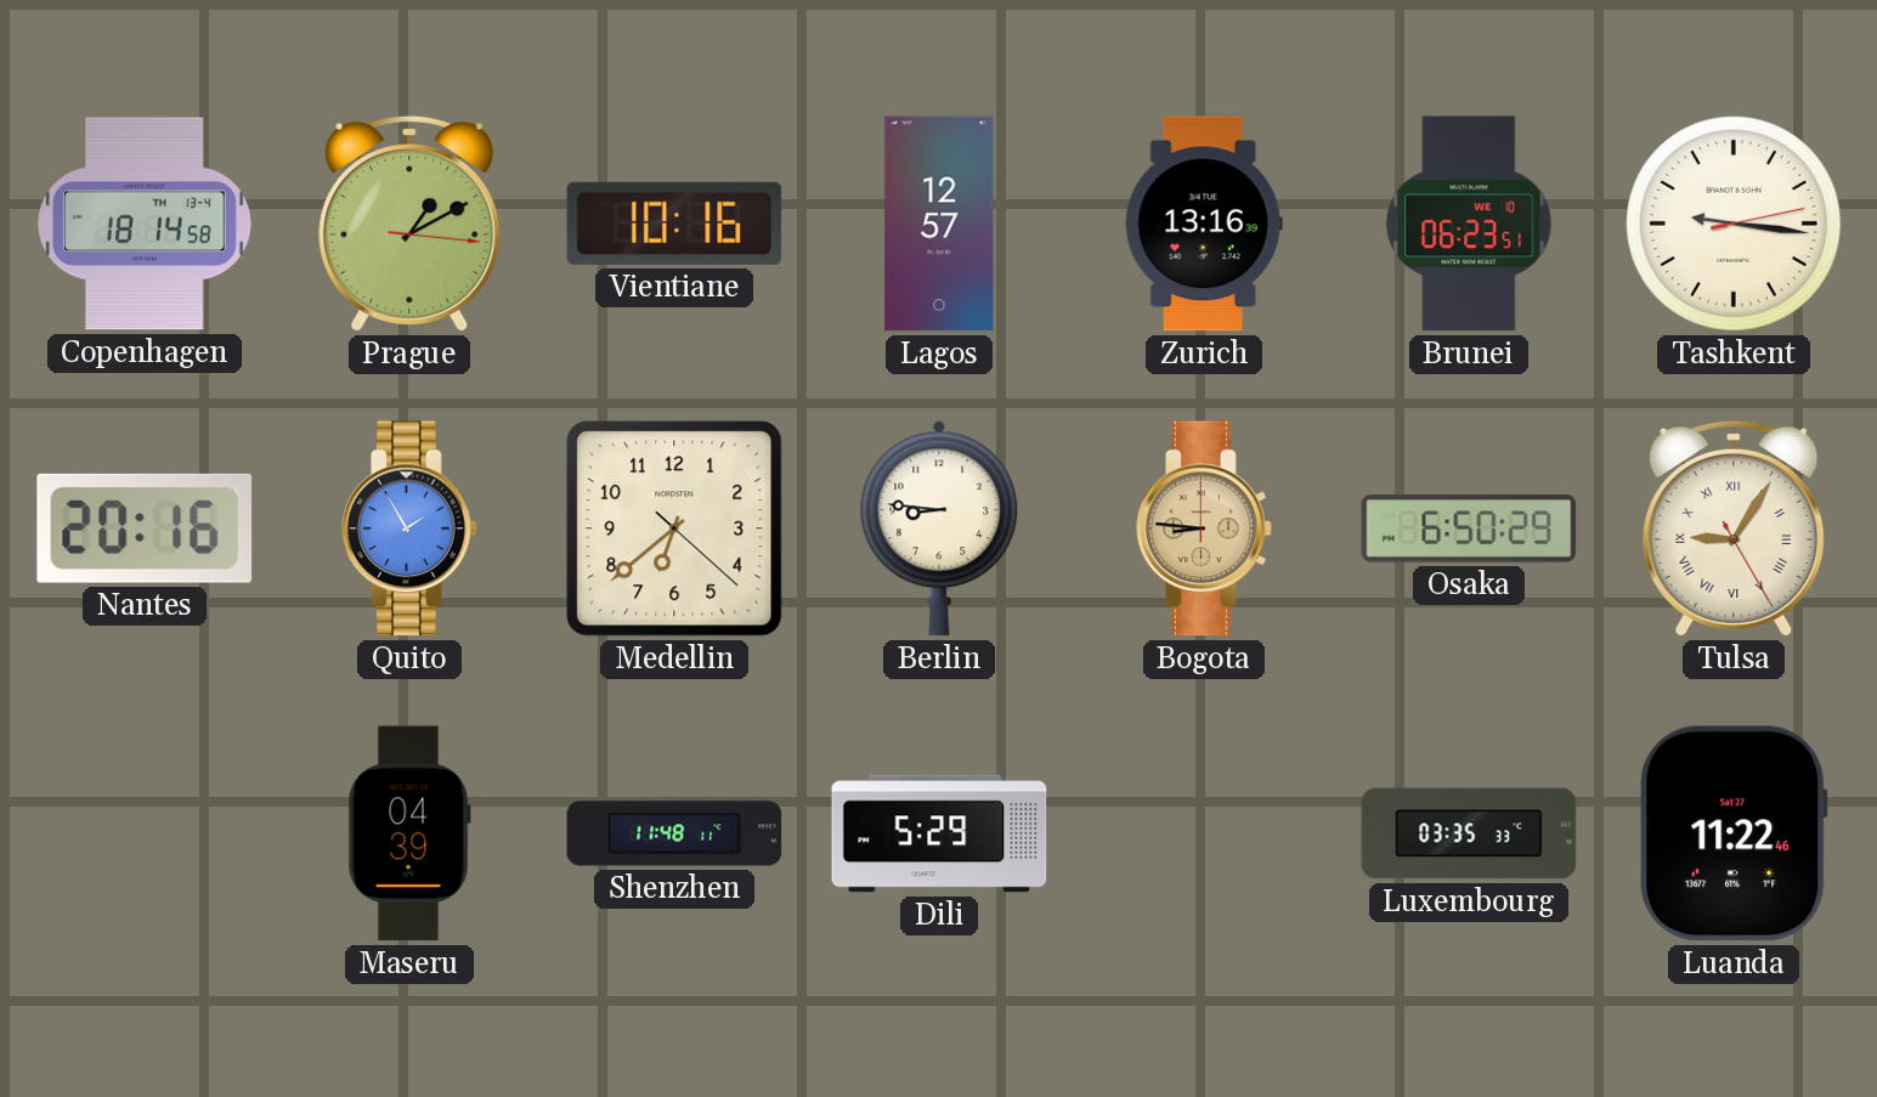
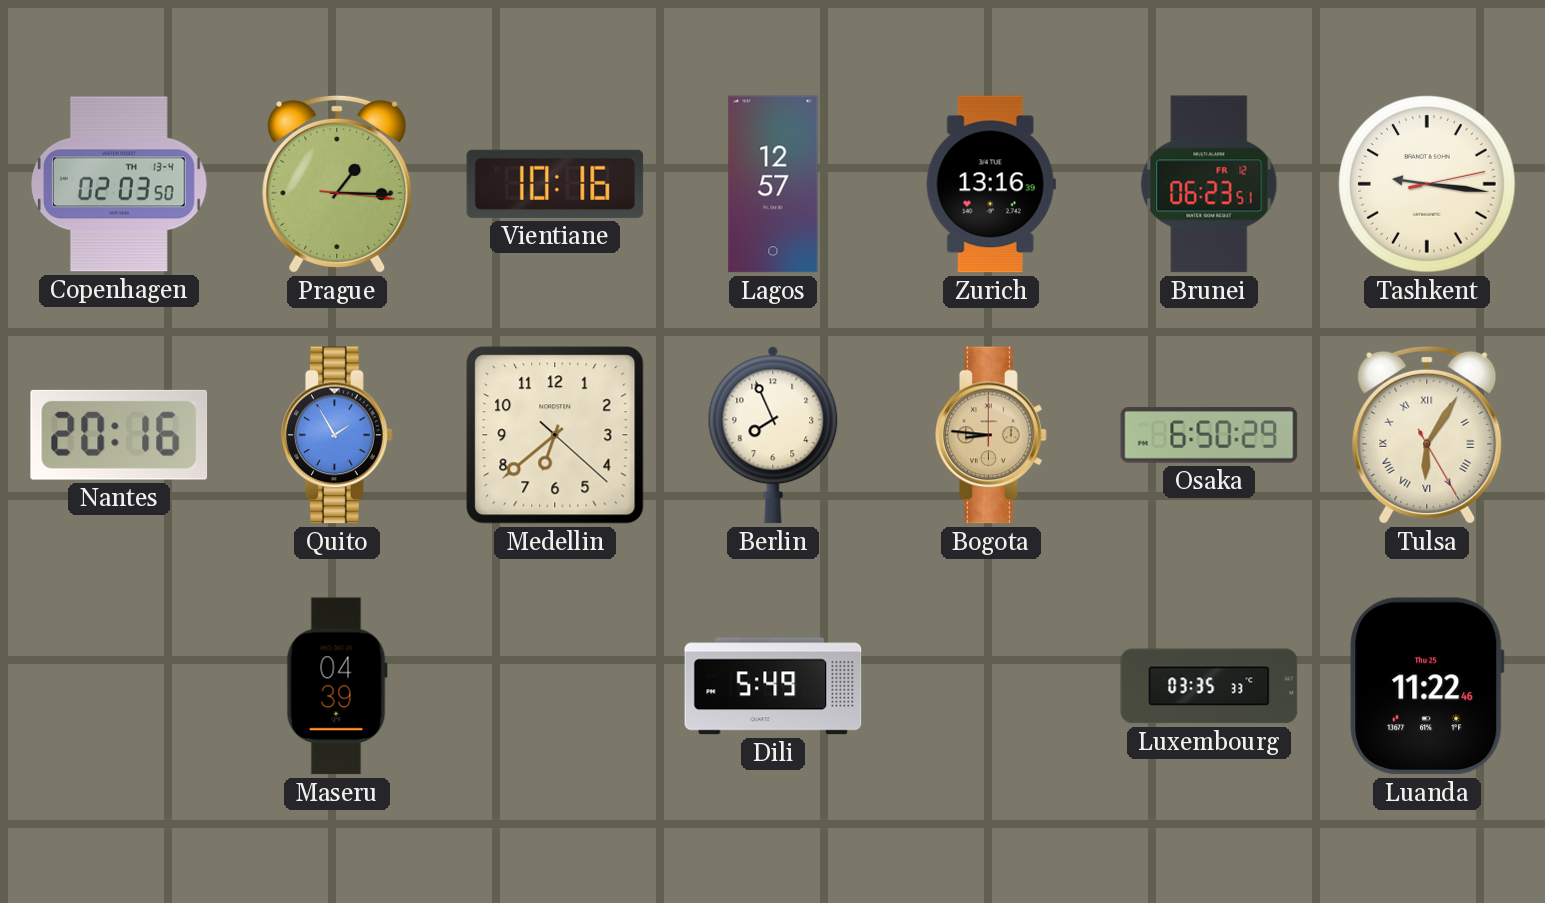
Copenhagen: 18:14 -> 02:03
Prague: 1:10 -> 1:15
Brunei date: WE 10 -> FR 12
Berlin: 8:46 -> 7:56
Tulsa: 9:05 -> 6:05
Shenzhen: 11:48 -> none
Dili: 5:29 -> 5:49
Luanda date: Sat 27 -> Thu 25
